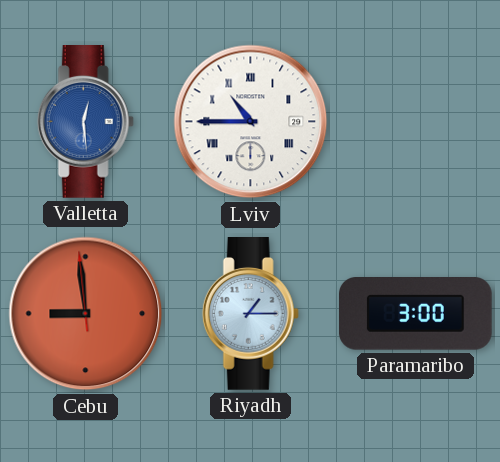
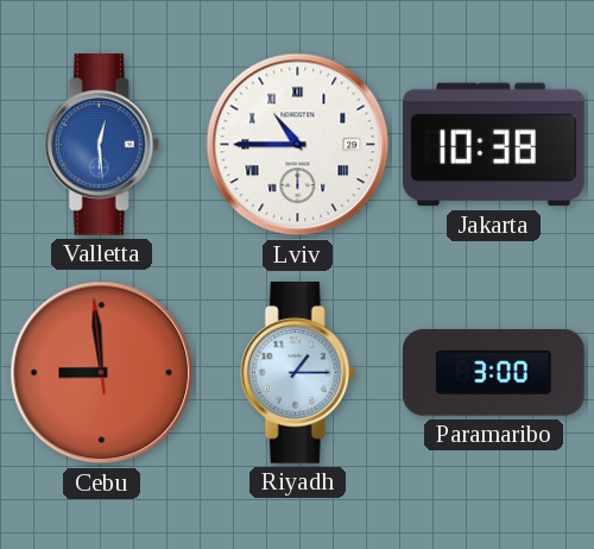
Jakarta: none -> 10:38
